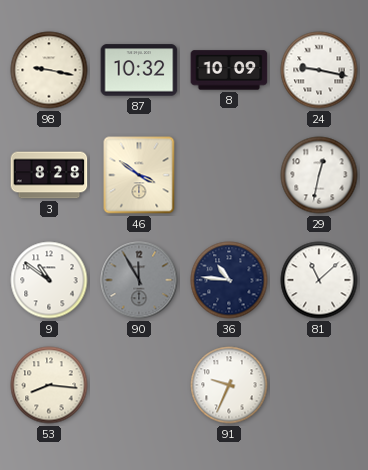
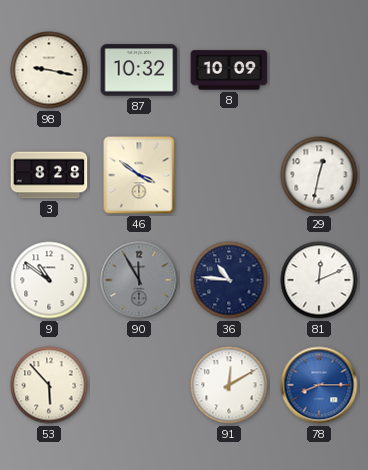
24: 9:17 -> none
81: 11:08 -> 12:11
53: 8:16 -> 5:53
91: 9:34 -> 12:10
78: none -> 8:15
